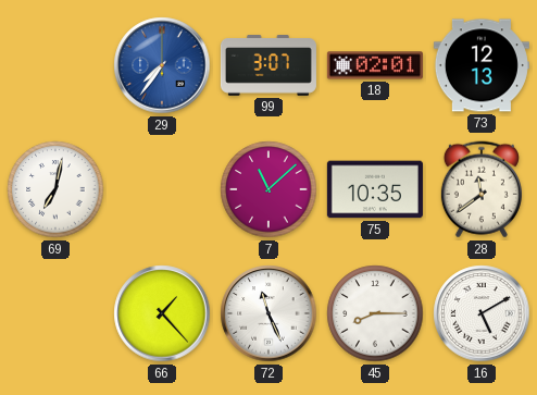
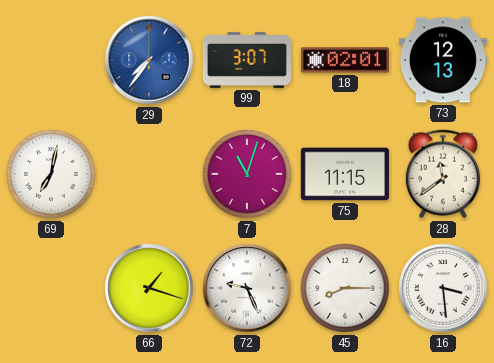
7: 11:08 -> 11:03
75: 10:35 -> 11:15
66: 1:23 -> 1:18
72: 11:26 -> 9:26
16: 5:10 -> 3:29
